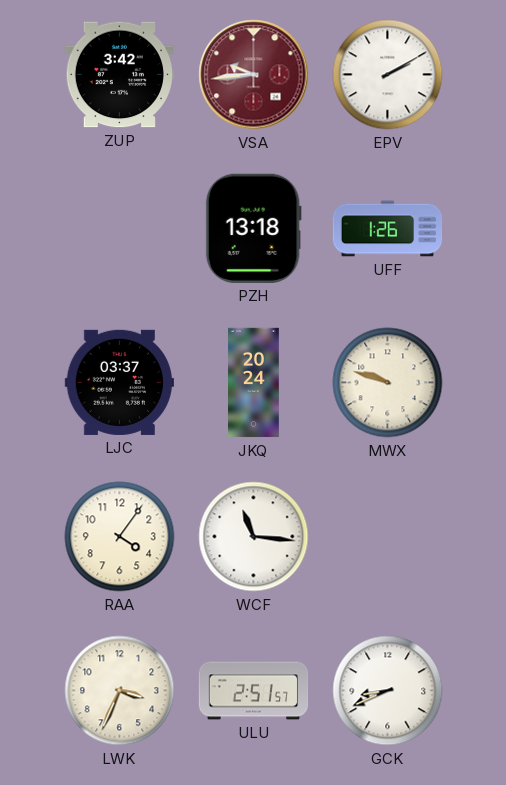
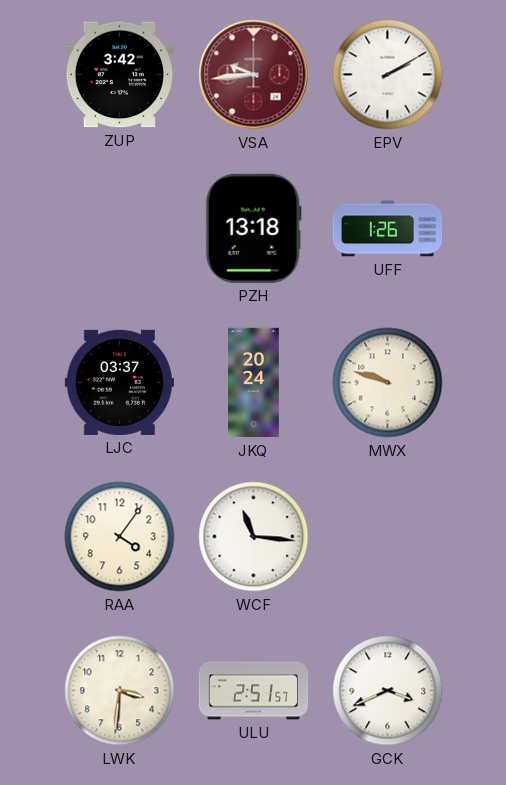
LWK: 3:34 -> 3:31
GCK: 8:41 -> 3:41
